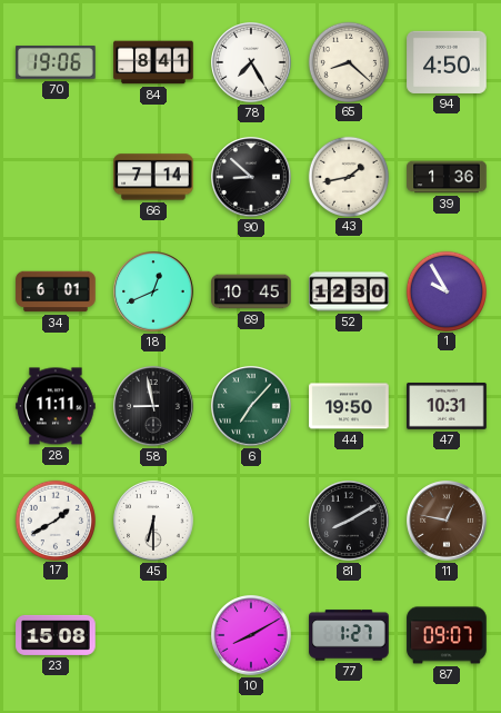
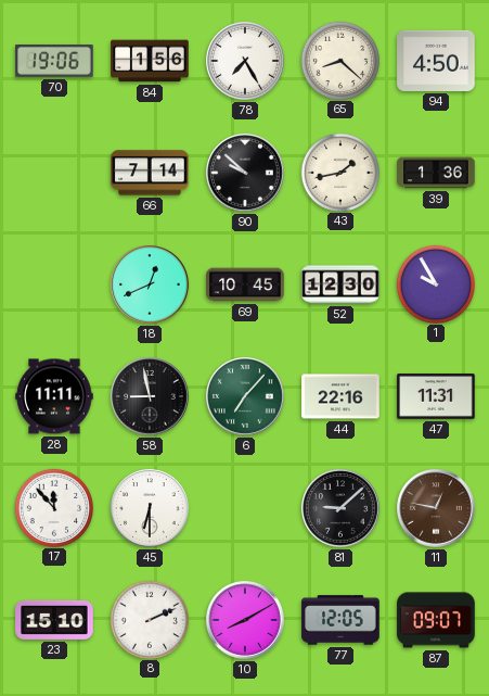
84: 8:41 -> 1:56
90: 8:52 -> 9:52
34: 6:01 -> none
44: 19:50 -> 22:16
47: 10:31 -> 11:31
17: 1:40 -> 11:53
81: 8:10 -> 9:08
23: 15:08 -> 15:10
8: none -> 2:11
77: 1:27 -> 12:05
